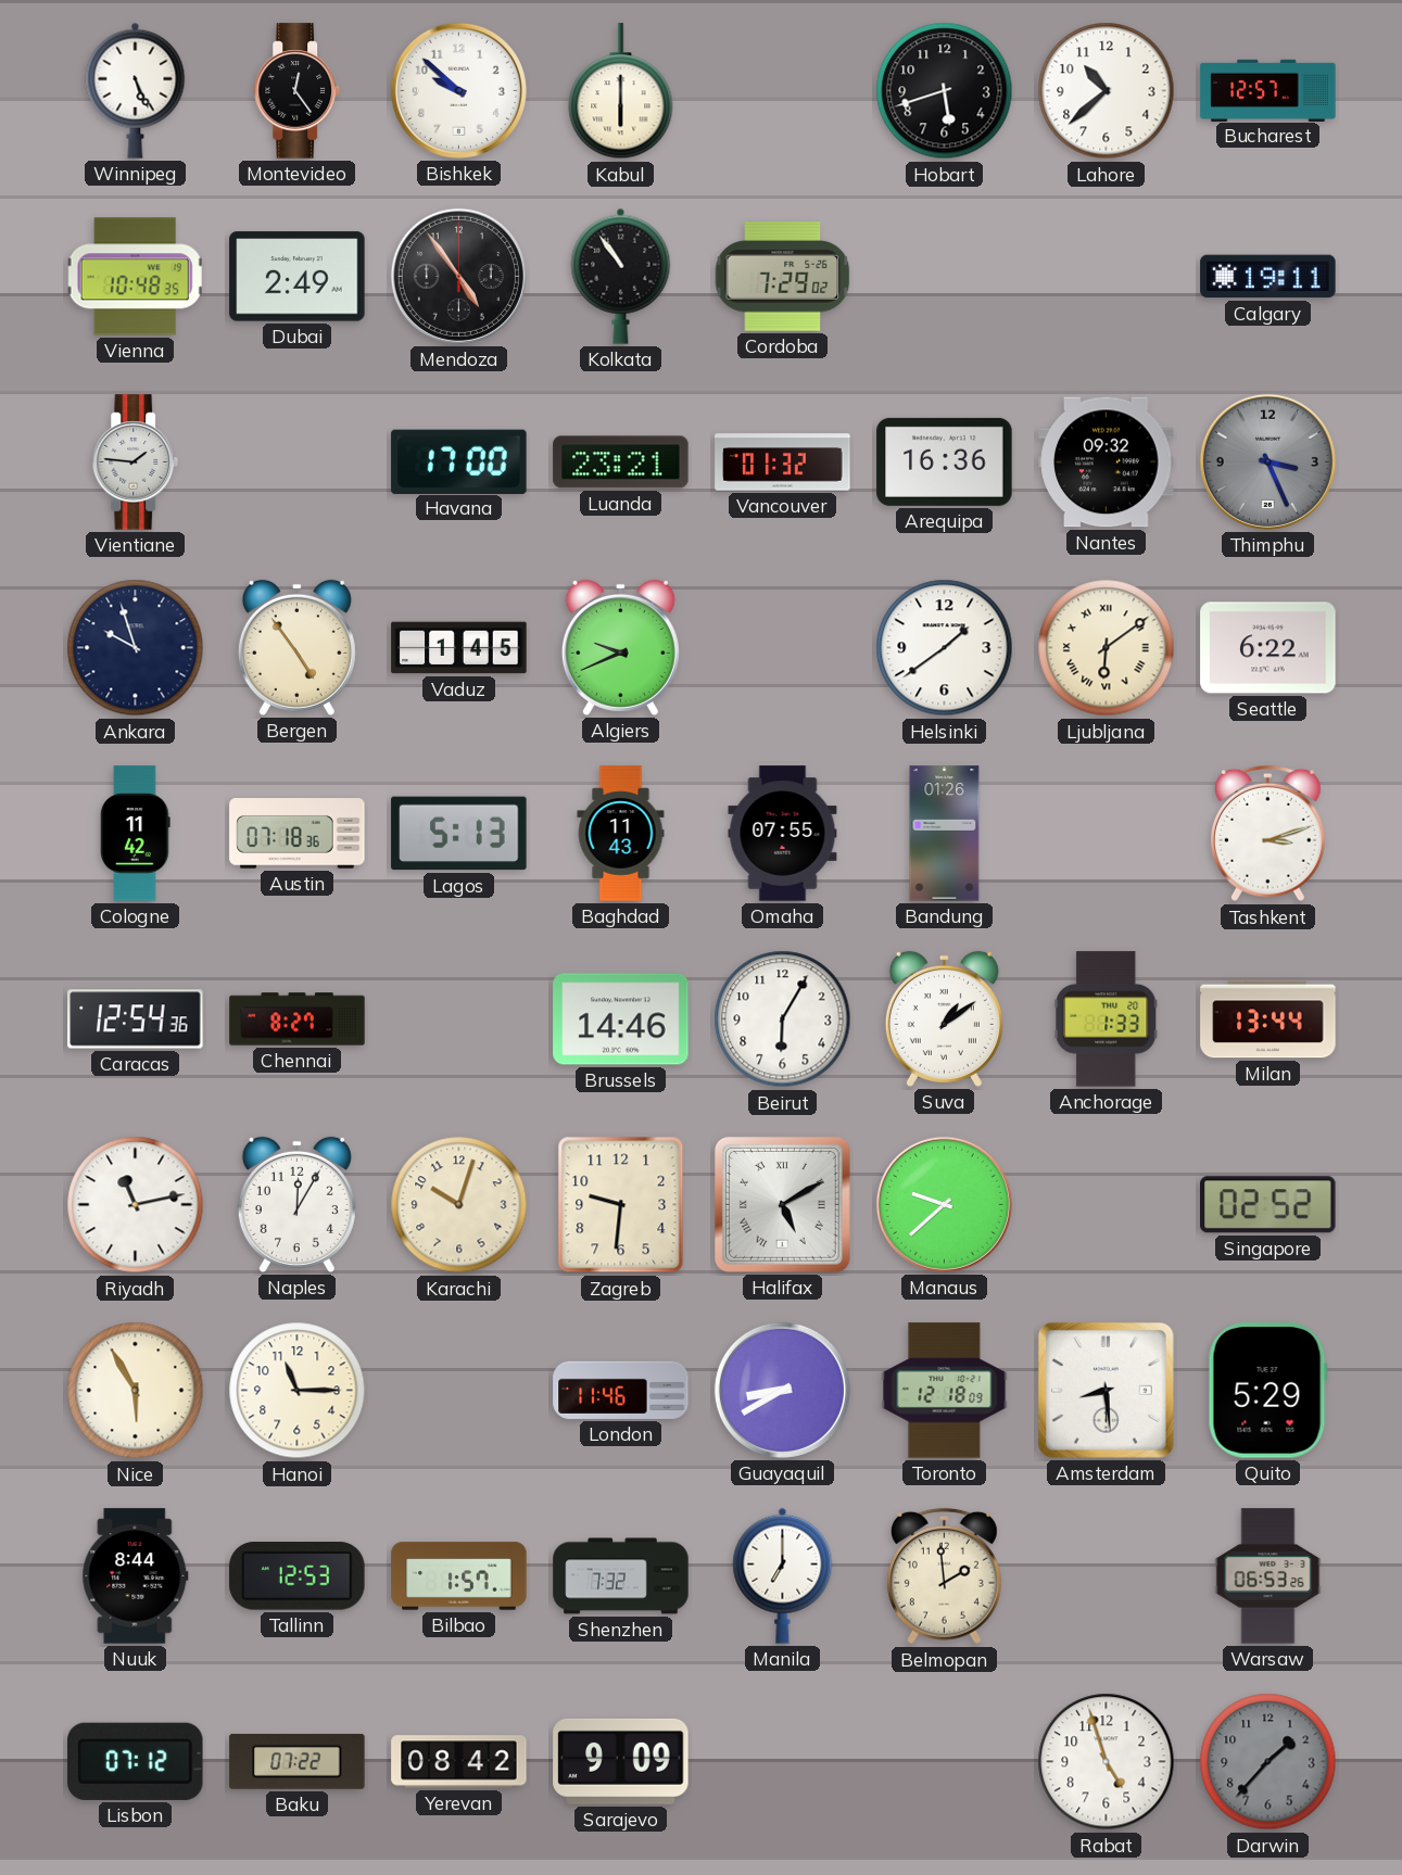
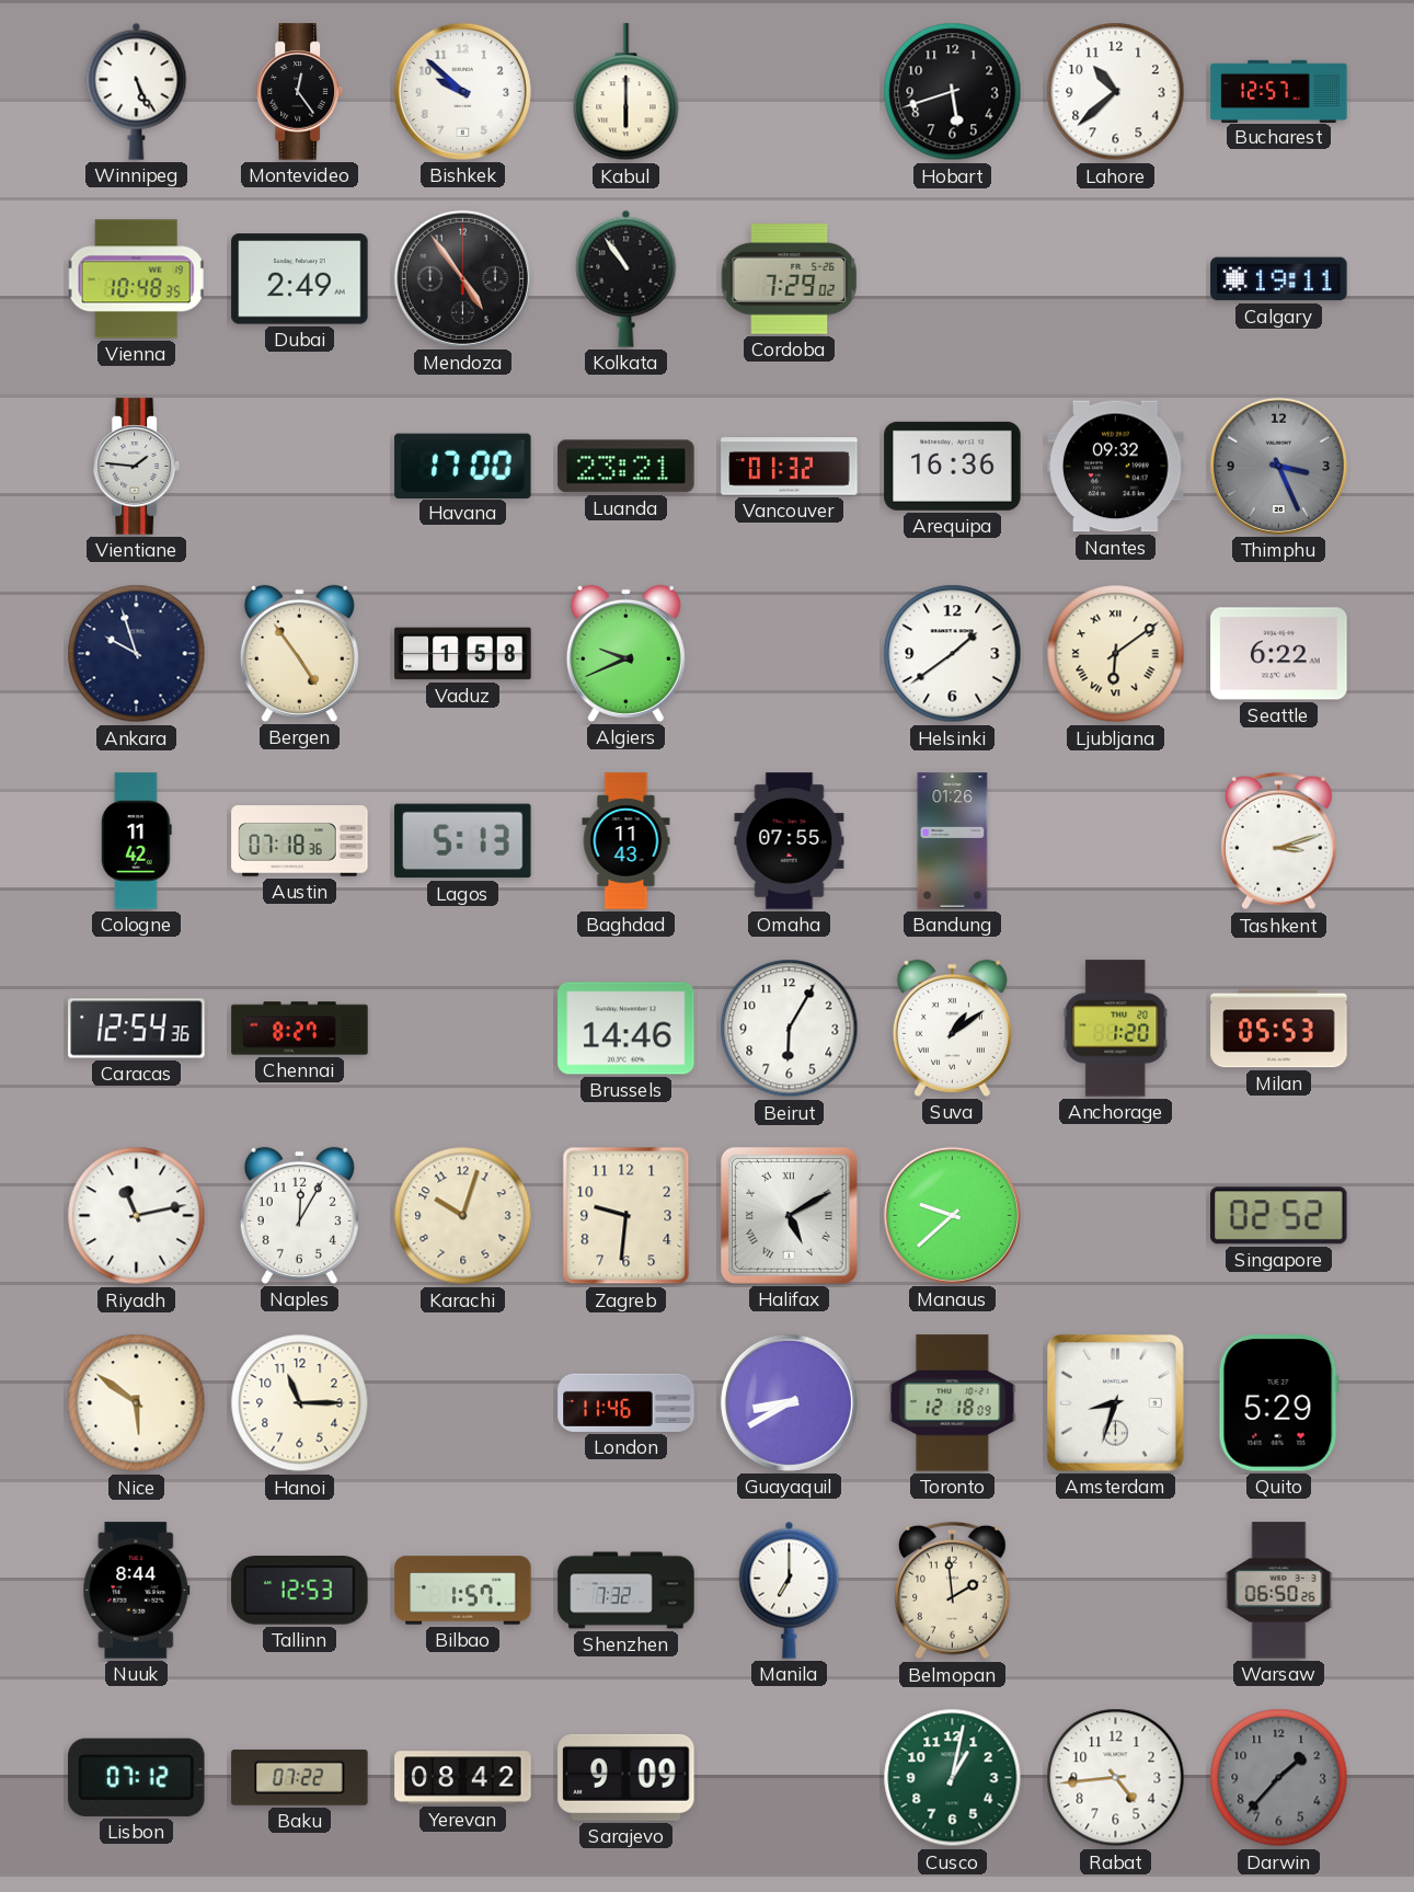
Vaduz: 1:45 -> 1:58
Anchorage: 1:33 -> 1:20
Milan: 13:44 -> 05:53
Nice: 5:55 -> 5:51
Amsterdam: 8:29 -> 8:33
Warsaw: 06:53 -> 06:50
Cusco: none -> 1:02
Rabat: 4:57 -> 4:44
